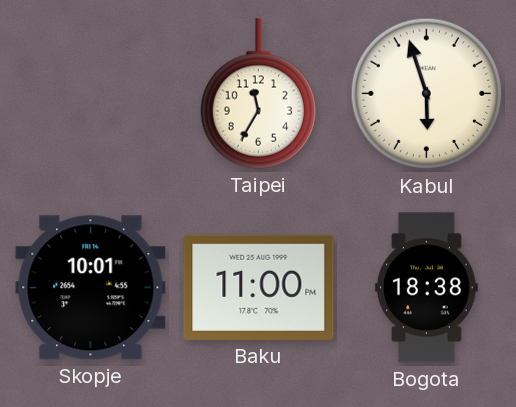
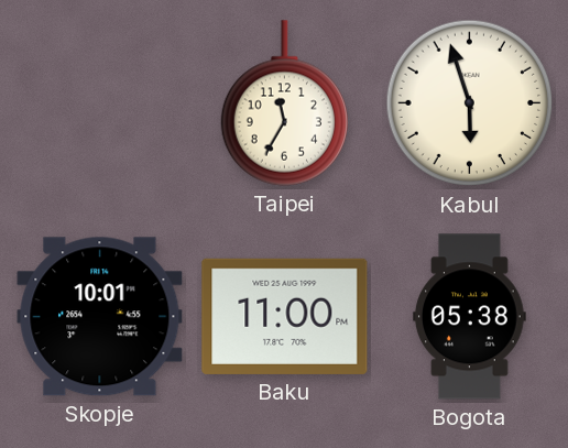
Bogota: 18:38 -> 05:38
